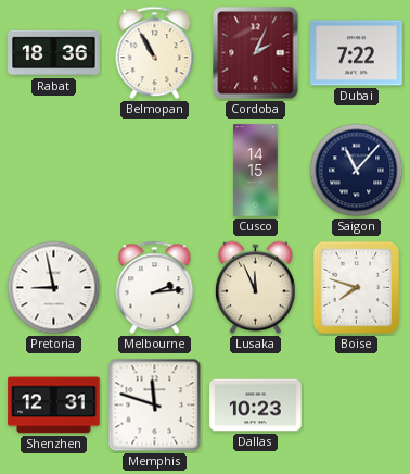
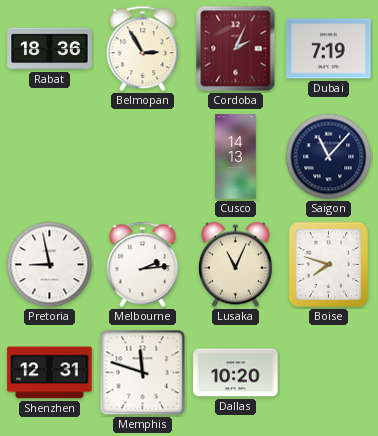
Belmopan: 10:55 -> 2:55
Dubai: 7:22 -> 7:19
Cusco: 14:15 -> 14:13
Lusaka: 11:56 -> 11:04
Dallas: 10:23 -> 10:20
